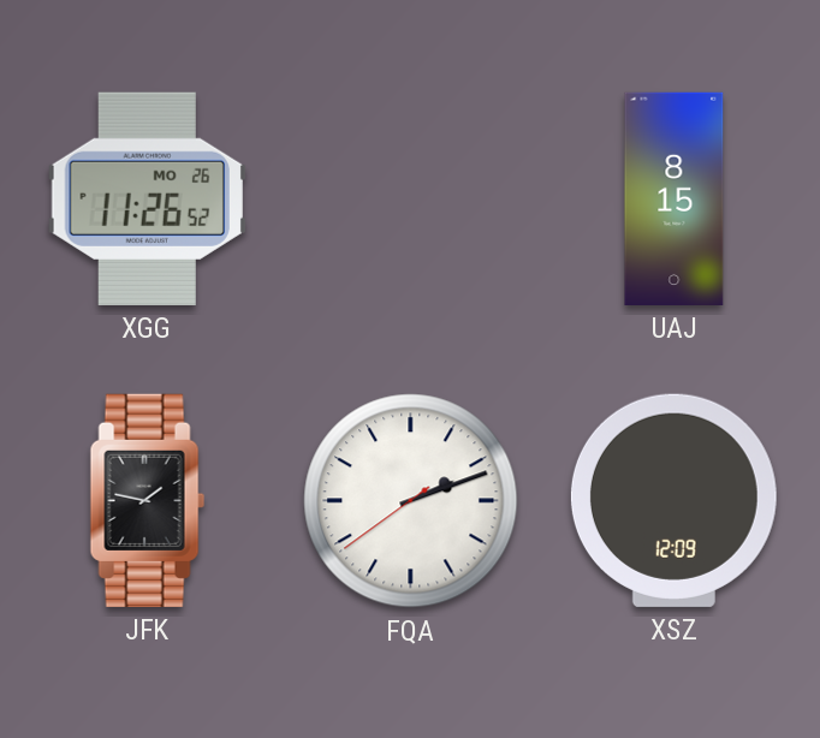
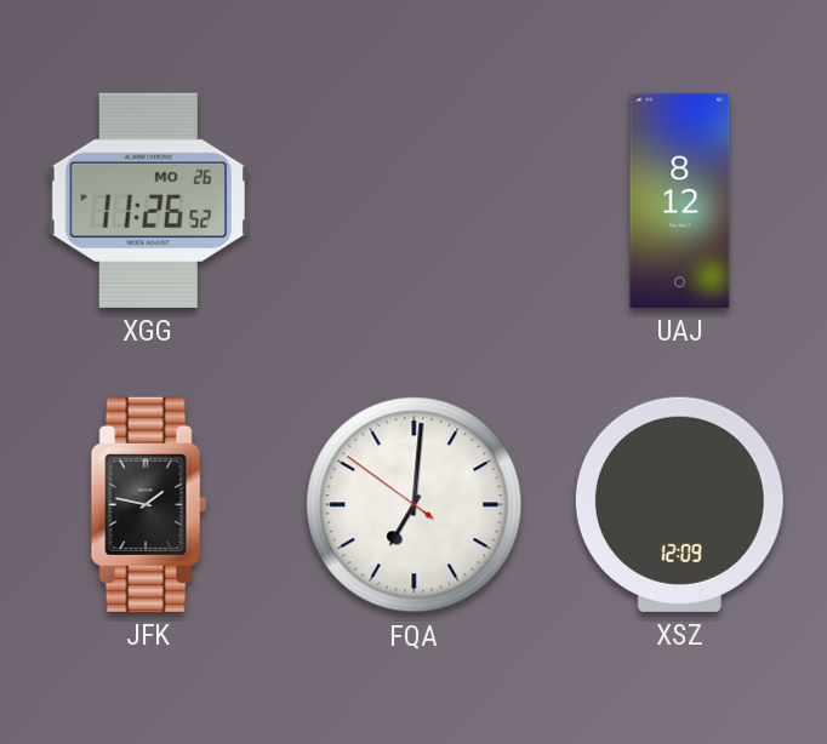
UAJ: 8:15 -> 8:12
FQA: 2:11 -> 7:00
